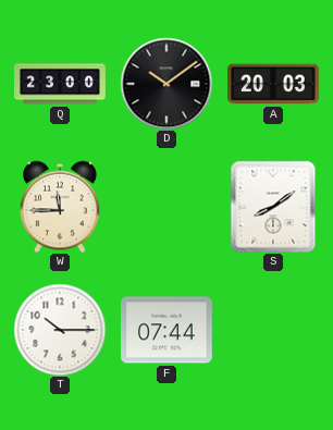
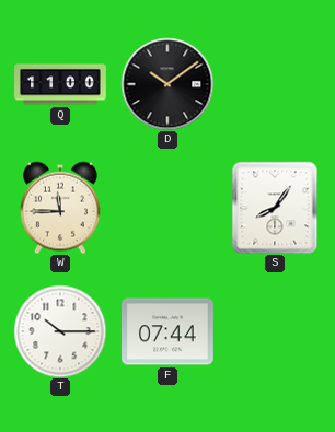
Q: 23:00 -> 11:00
A: 20:03 -> none
S: 8:09 -> 8:06
